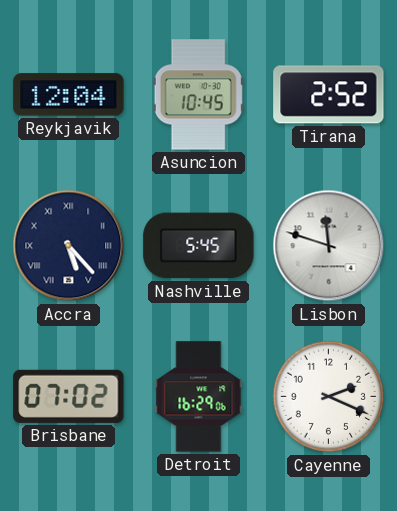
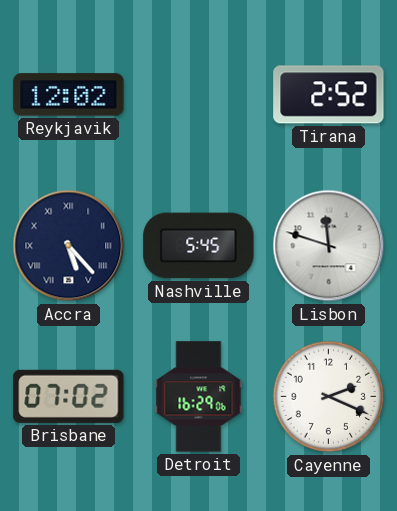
Reykjavik: 12:04 -> 12:02
Asuncion: 10:45 -> none
